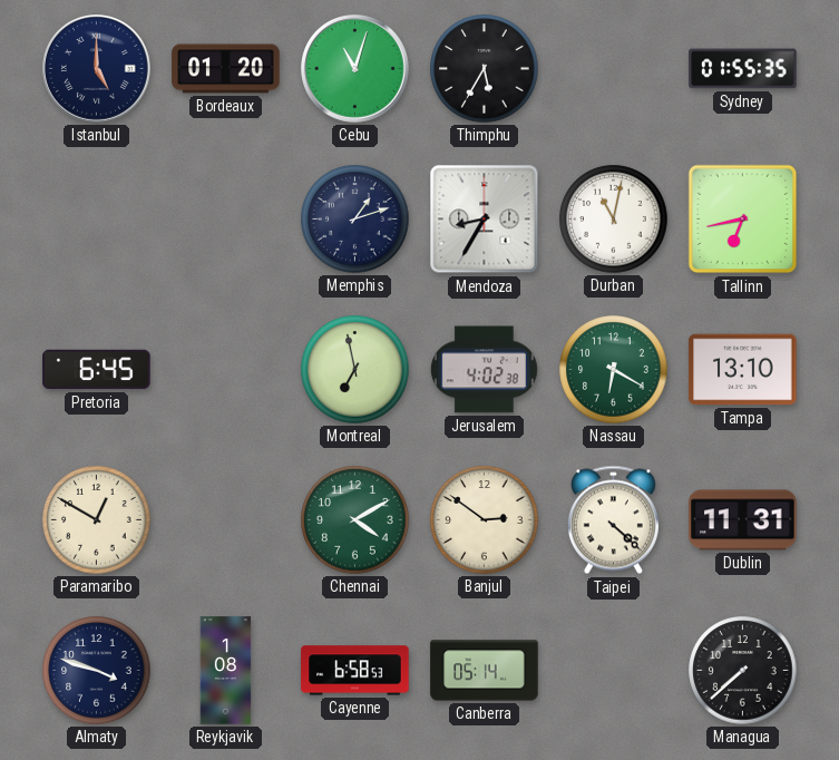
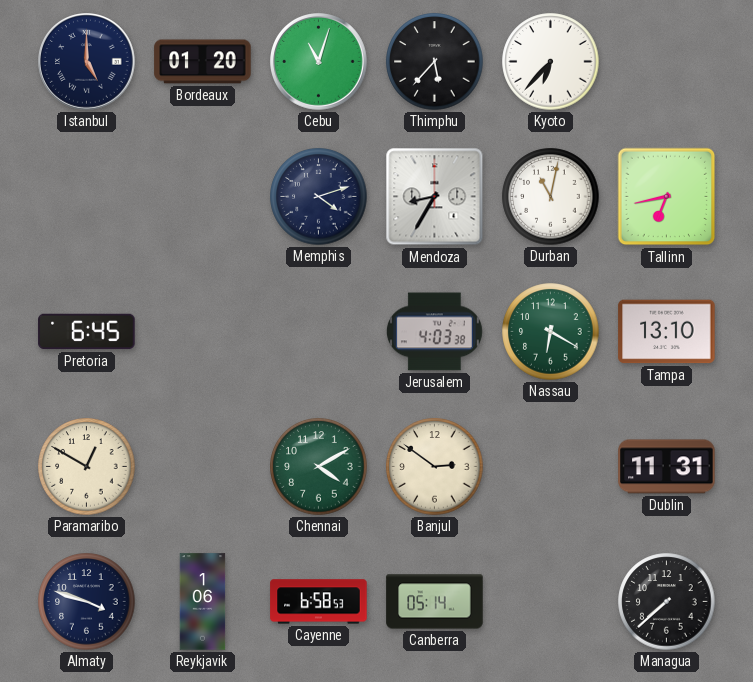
Thimphu: 5:35 -> 5:37
Kyoto: none -> 6:37
Sydney: 01:55 -> none
Memphis: 1:12 -> 4:12
Montreal: 6:58 -> none
Jerusalem: 4:02 -> 4:03
Taipei: 4:22 -> none
Reykjavik: 1:08 -> 1:06
